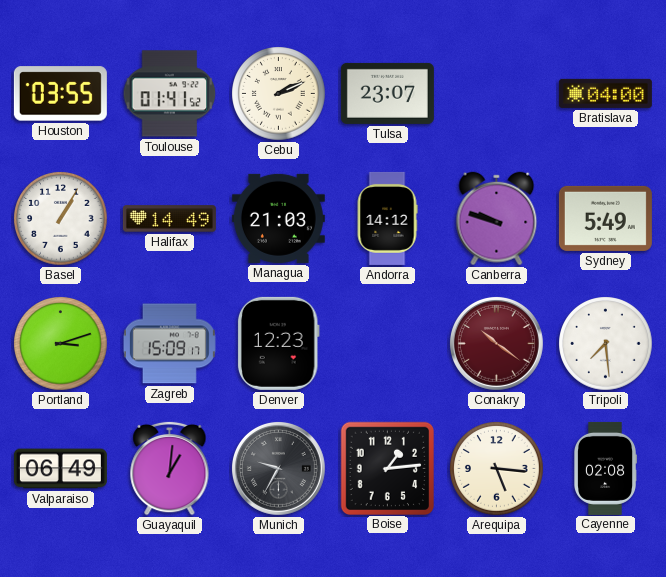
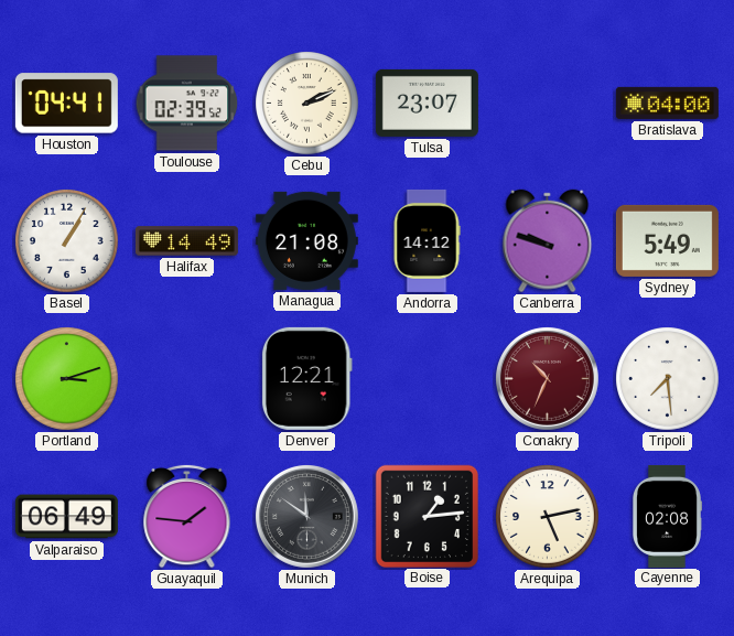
Houston: 03:55 -> 04:41
Toulouse: 01:41 -> 02:39
Managua: 21:03 -> 21:08
Zagreb: 15:09 -> none
Denver: 12:23 -> 12:21
Conakry: 10:21 -> 10:34
Guayaquil: 1:01 -> 1:46
Munich: 9:35 -> 11:51
Arequipa: 5:16 -> 5:13
